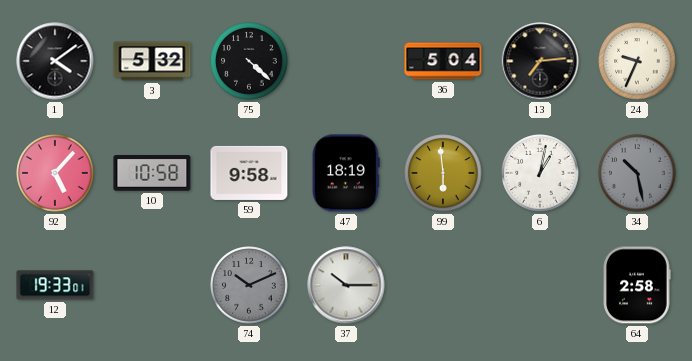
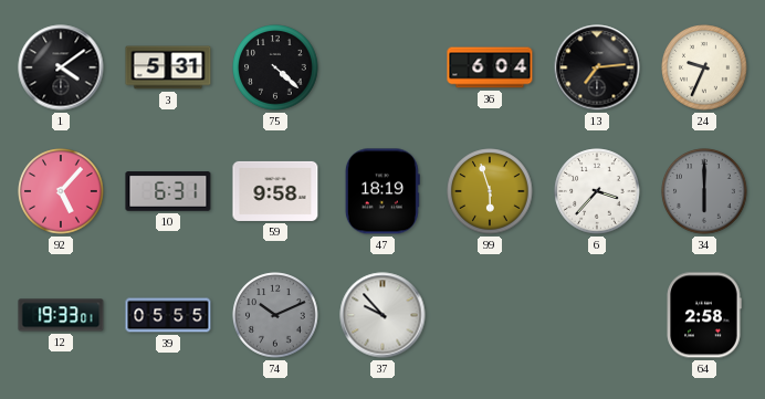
3: 5:32 -> 5:31
36: 5:04 -> 6:04
10: 10:58 -> 6:31
99: 5:59 -> 5:57
6: 1:02 -> 3:37
34: 10:28 -> 6:00
39: none -> 05:55
37: 10:15 -> 9:53
